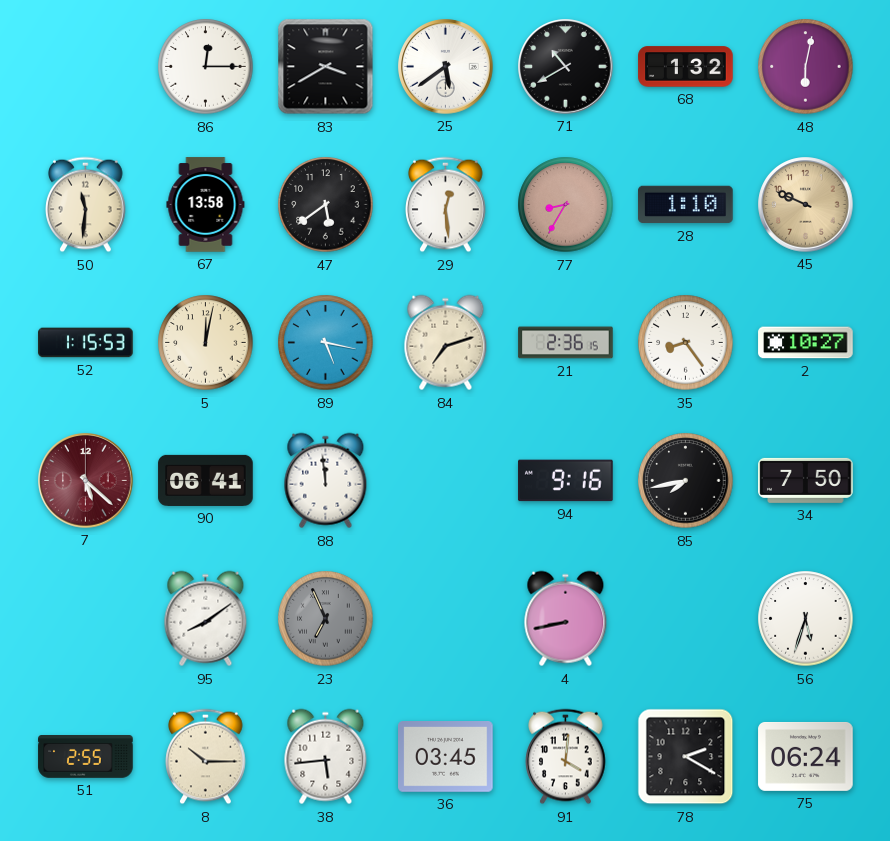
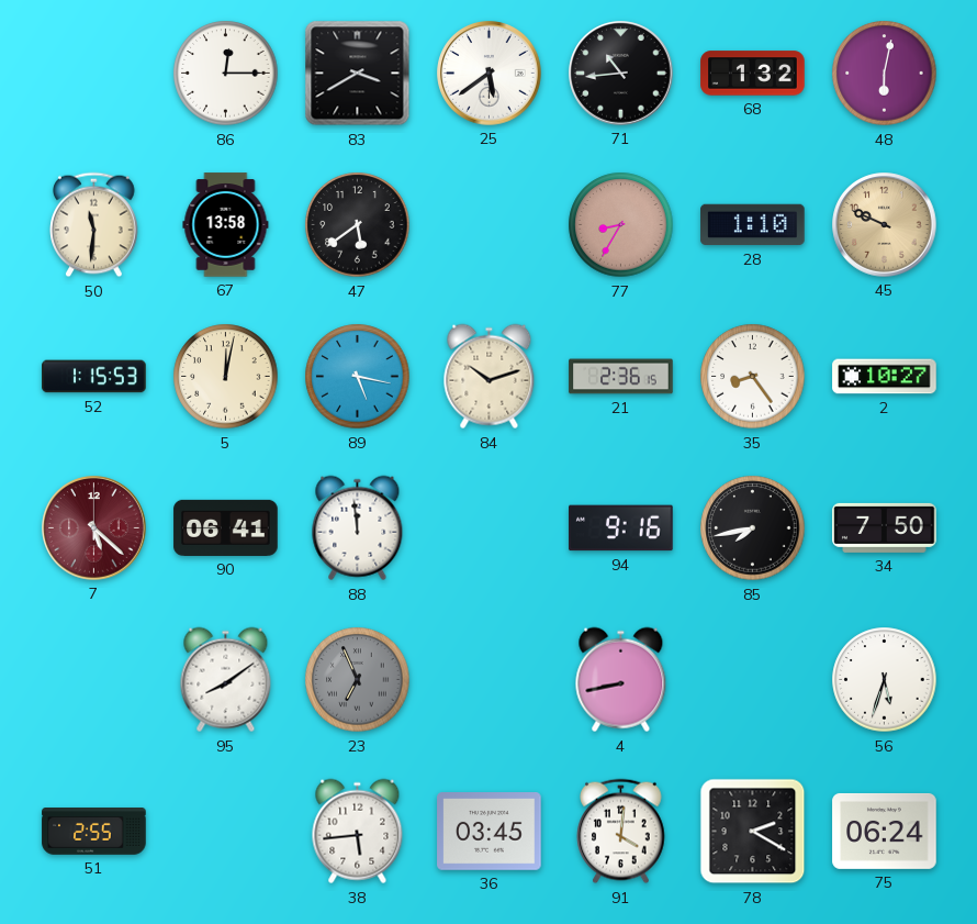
71: 10:40 -> 10:44
29: 12:29 -> none
84: 7:12 -> 10:12
8: 10:15 -> none
